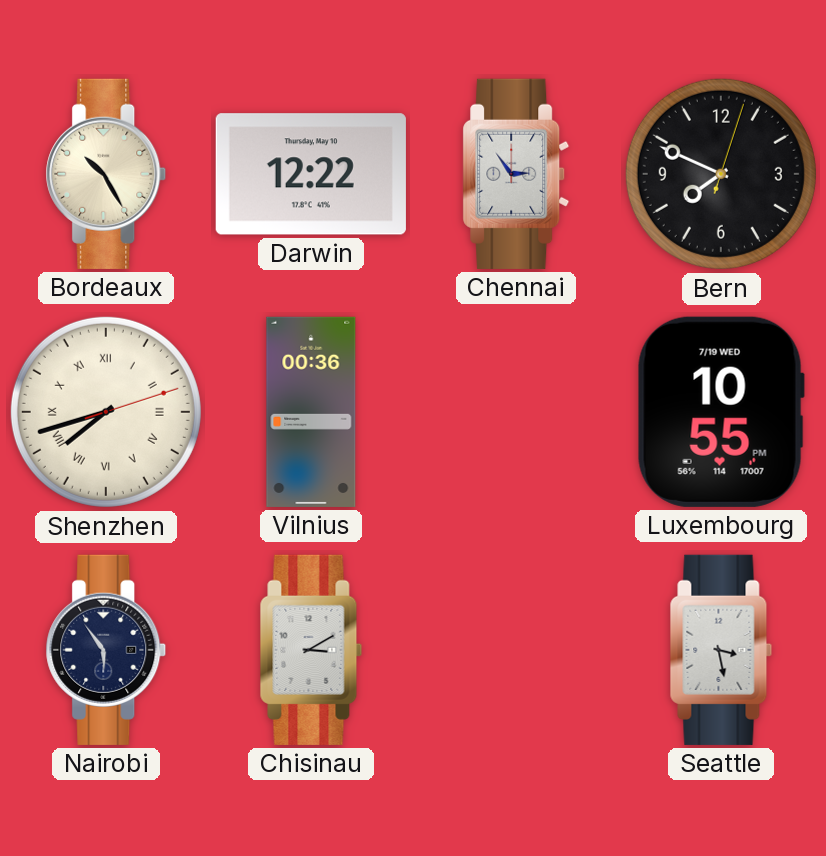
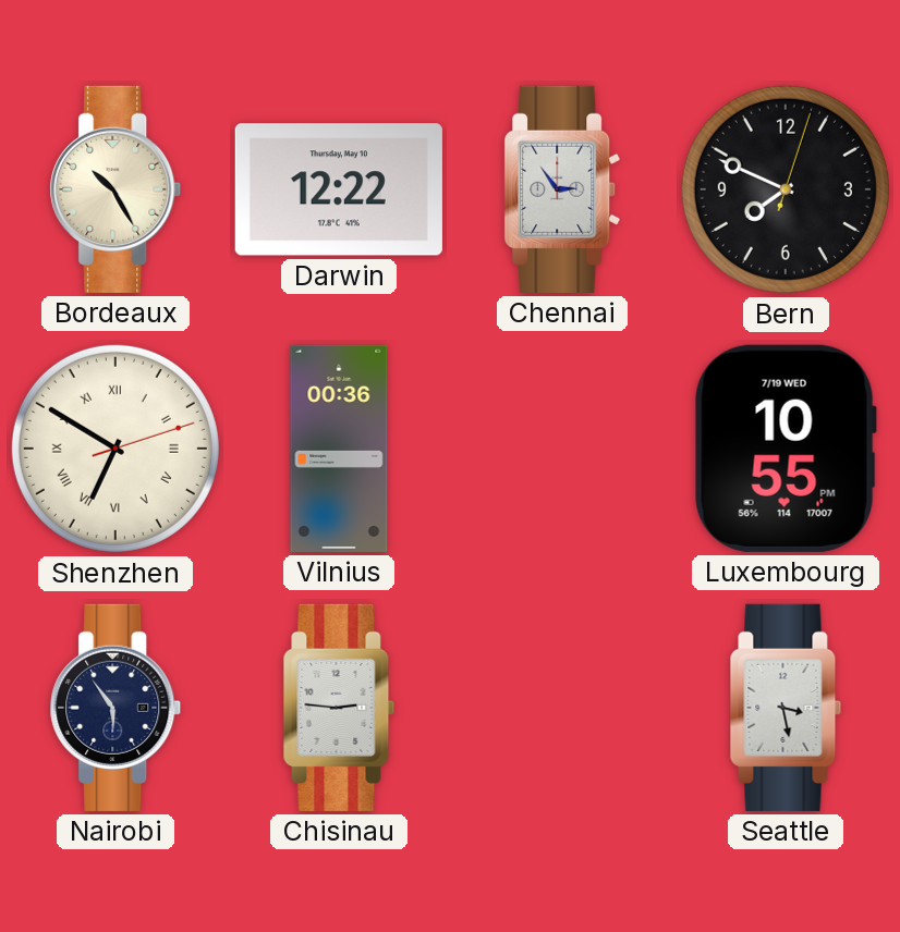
Shenzhen: 7:42 -> 6:50
Chisinau: 3:10 -> 2:46
